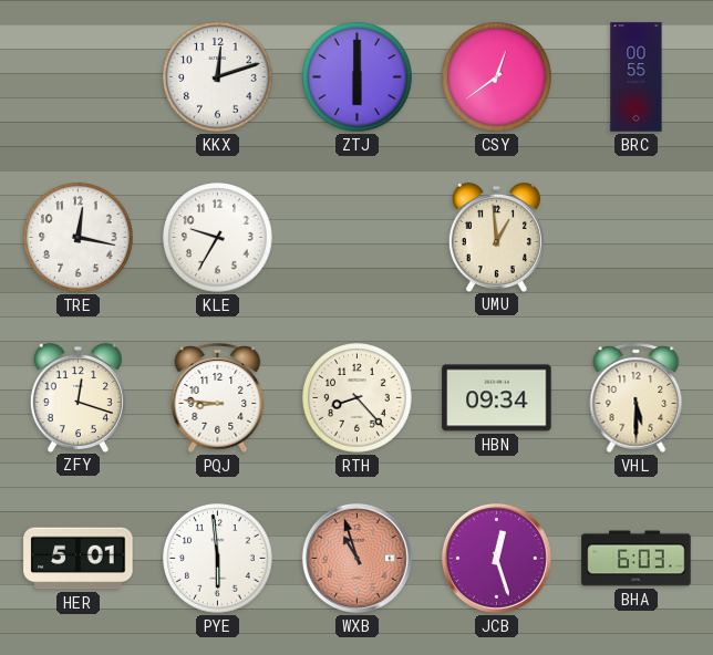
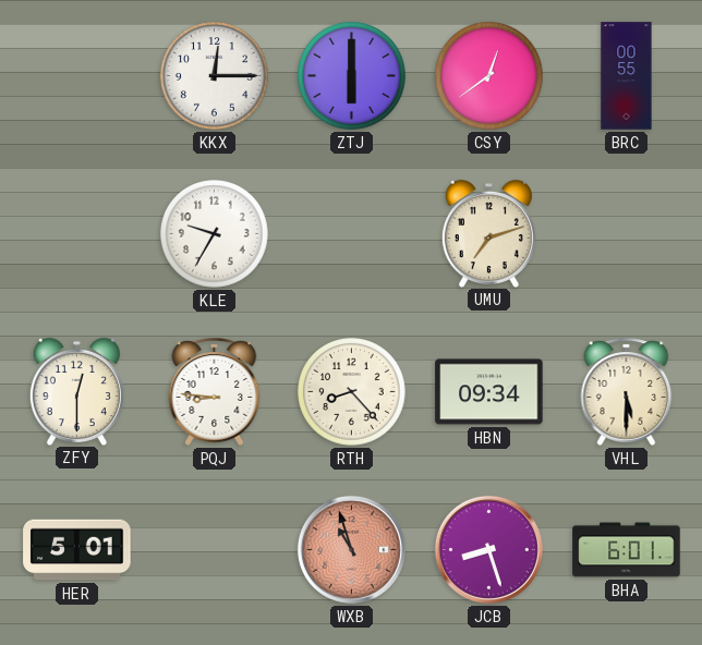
KKX: 12:12 -> 12:15
TRE: 12:17 -> none
UMU: 12:59 -> 7:12
ZFY: 12:18 -> 12:30
PYE: 5:59 -> none
JCB: 12:27 -> 8:27
BHA: 6:03 -> 6:01
